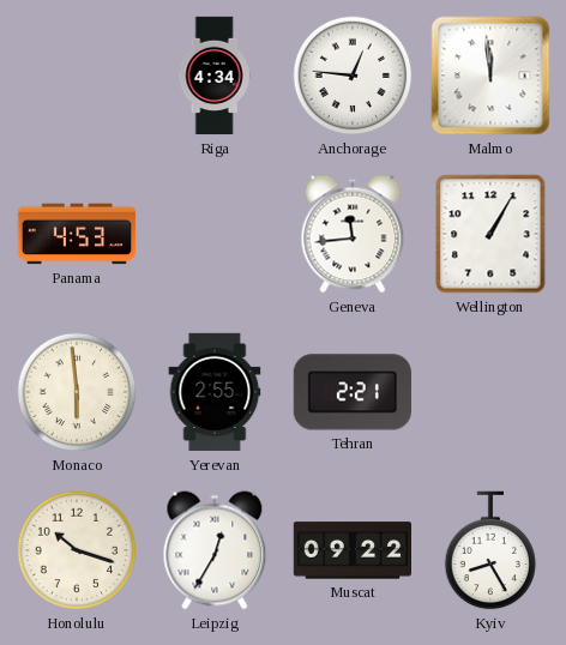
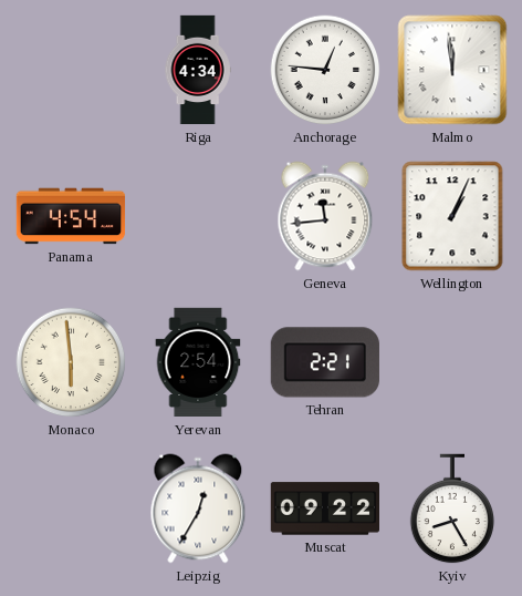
Panama: 4:53 -> 4:54
Wellington: 1:05 -> 1:04
Yerevan: 2:55 -> 2:54
Honolulu: 10:18 -> none
